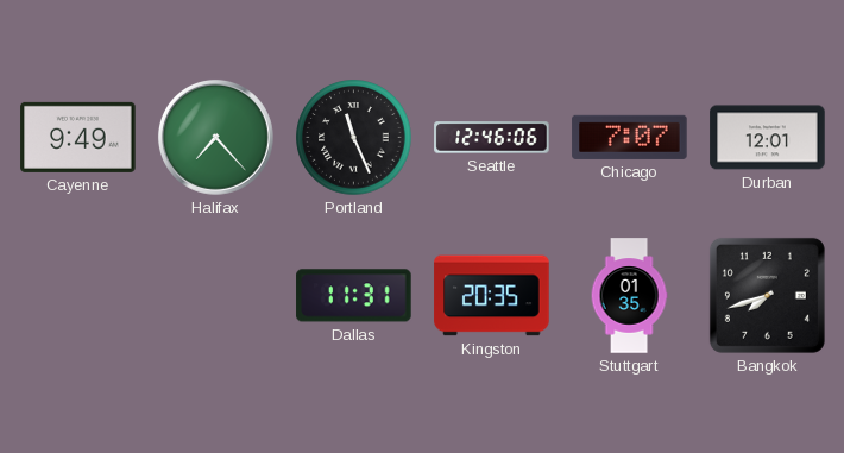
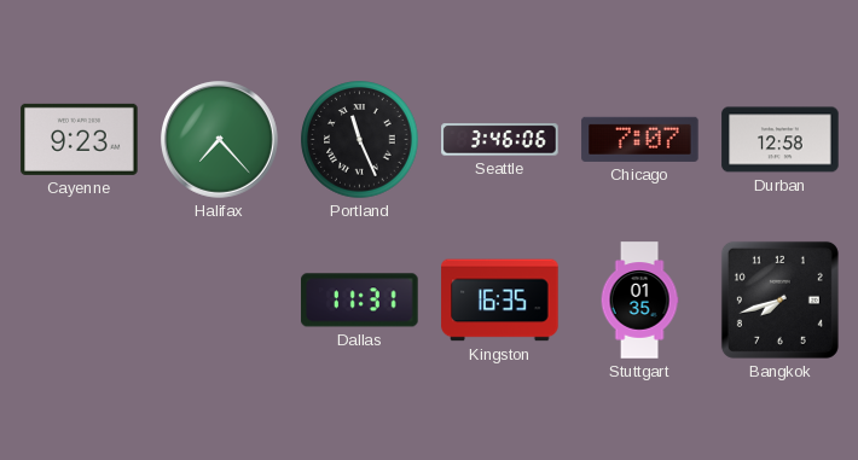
Cayenne: 9:49 -> 9:23
Seattle: 12:46 -> 3:46
Durban: 12:01 -> 12:58
Kingston: 20:35 -> 16:35
